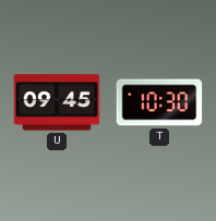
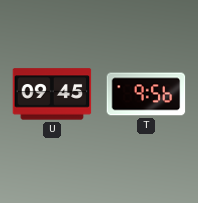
T: 10:30 -> 9:56
